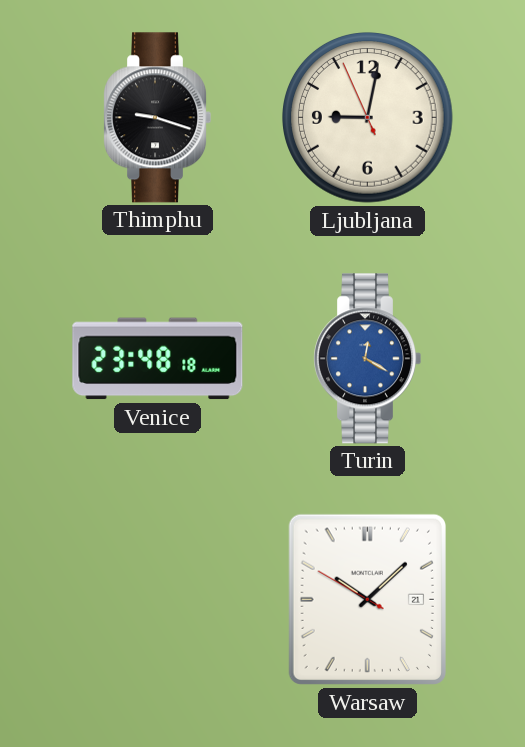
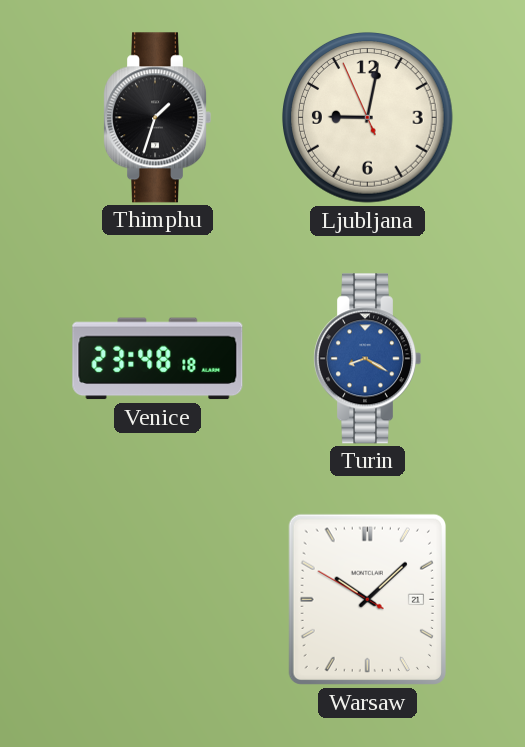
Thimphu: 9:18 -> 1:33
Turin: 12:20 -> 8:20
